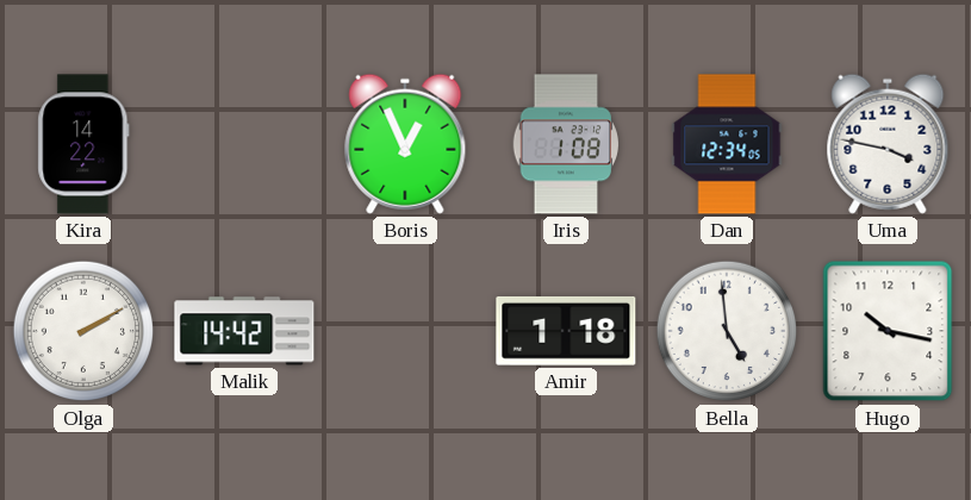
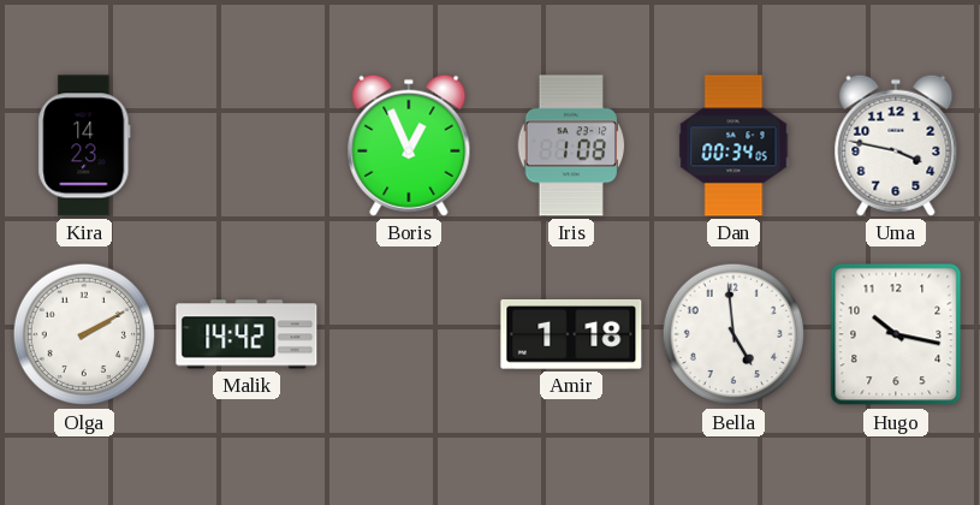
Kira: 14:22 -> 14:23
Dan: 12:34 -> 00:34
